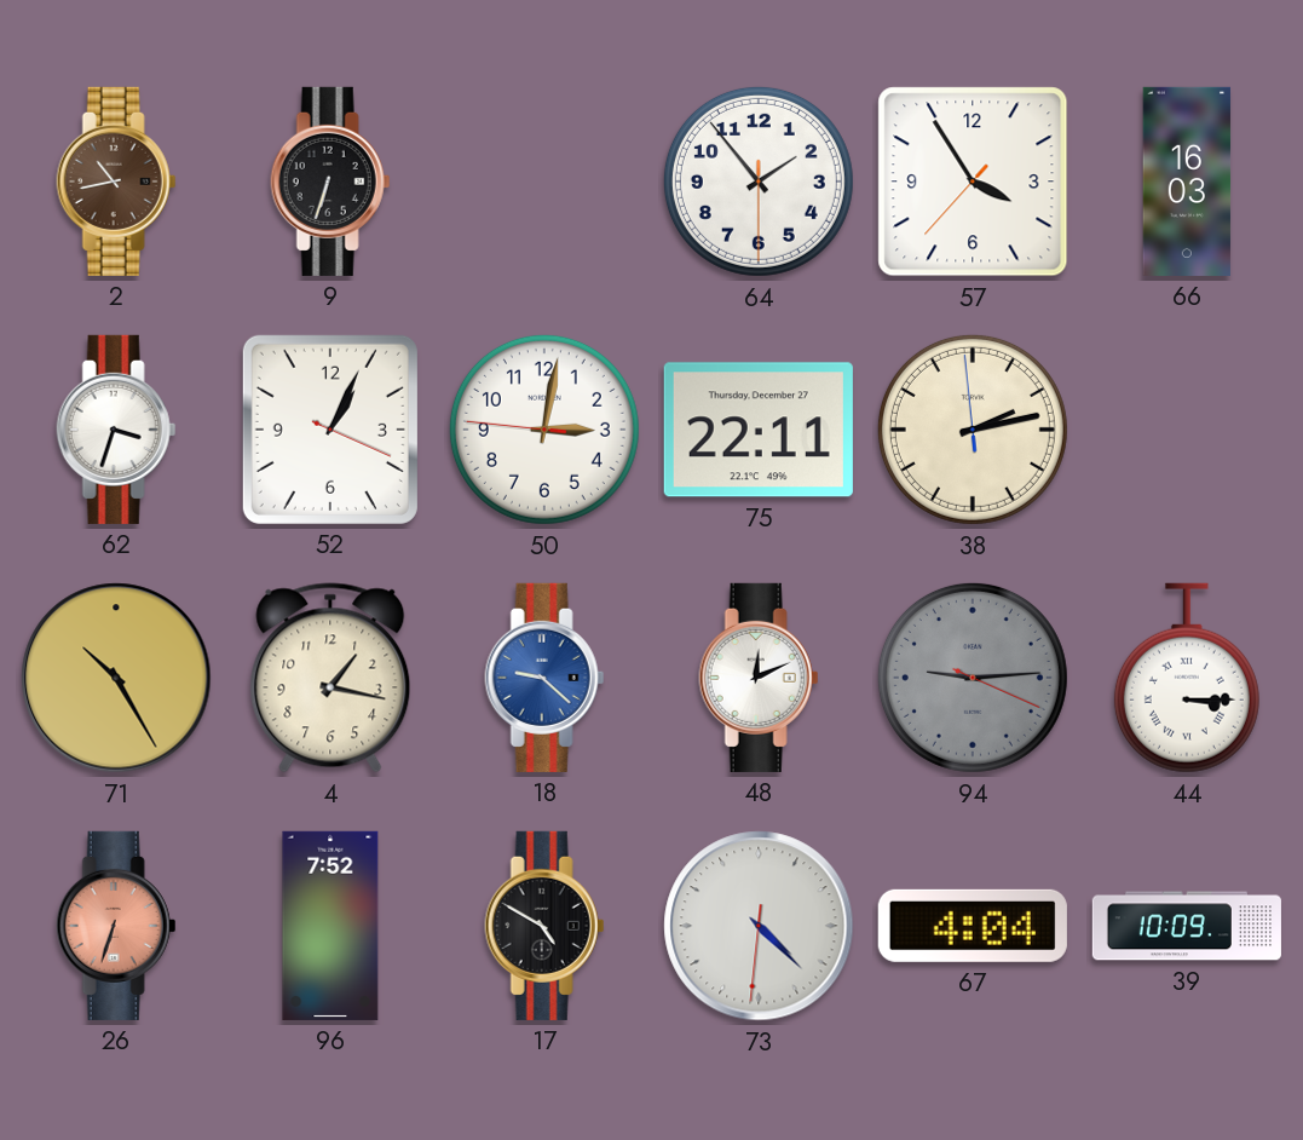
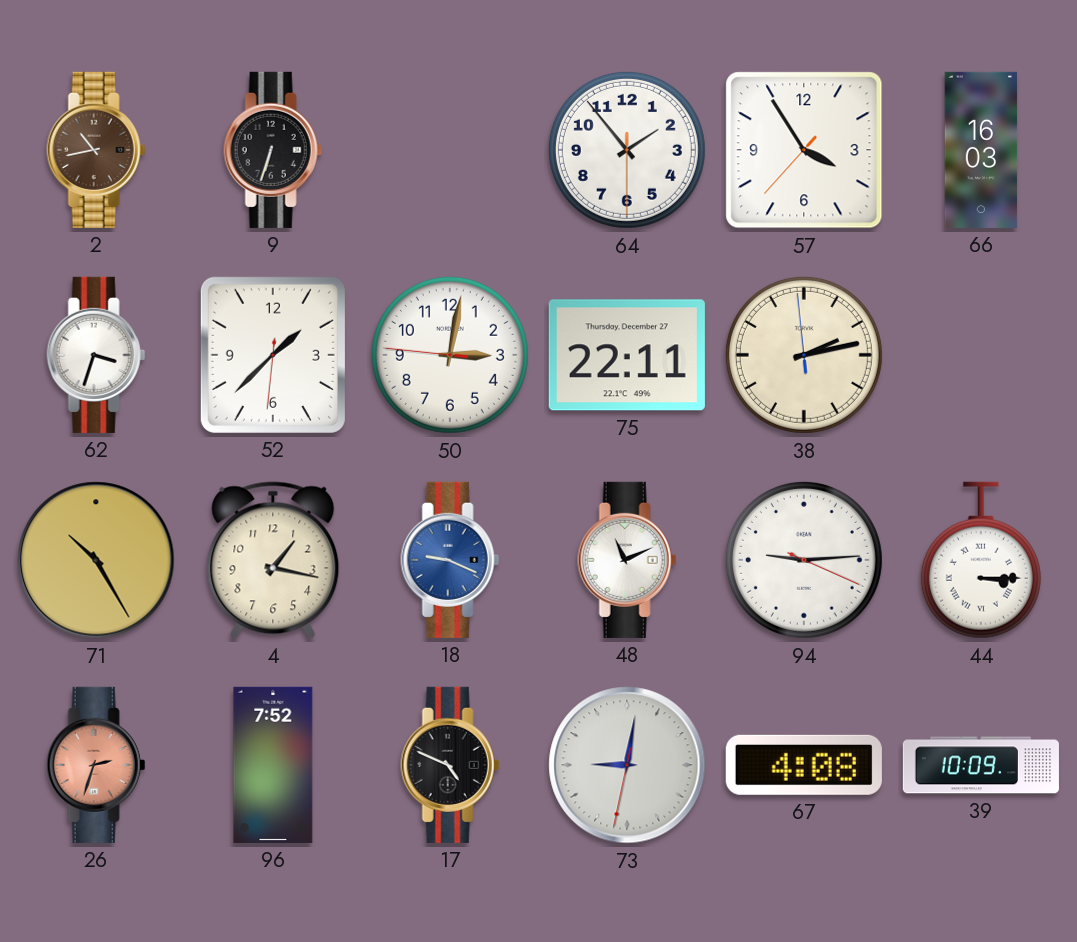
52: 1:04 -> 1:37
18: 9:22 -> 9:19
48: 12:11 -> 11:11
94 dial: grey -> white
26: 6:33 -> 2:33
17: 4:50 -> 4:49
73: 4:22 -> 9:01
67: 4:04 -> 4:08
